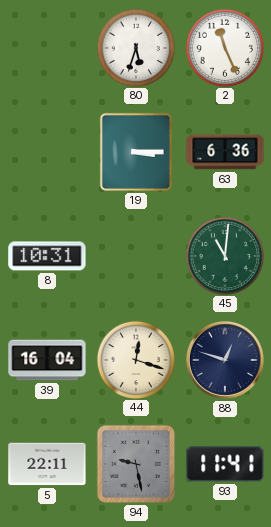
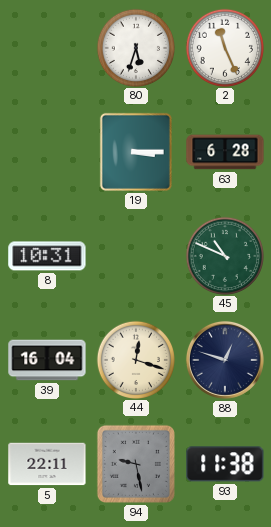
63: 6:36 -> 6:28
45: 11:01 -> 10:49
93: 11:41 -> 11:38
